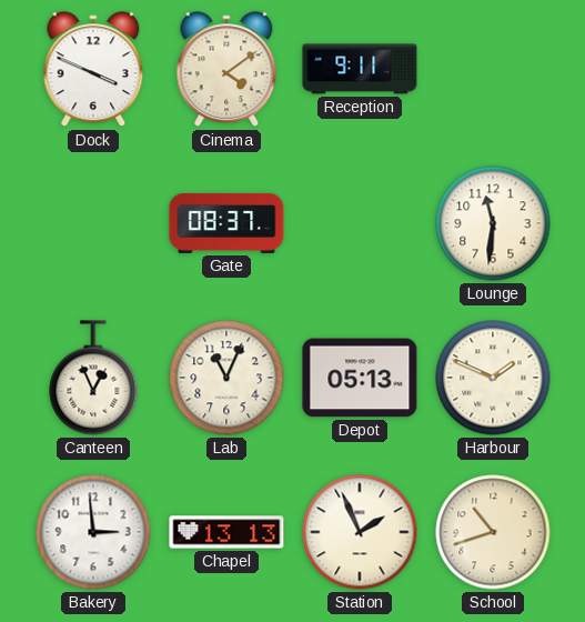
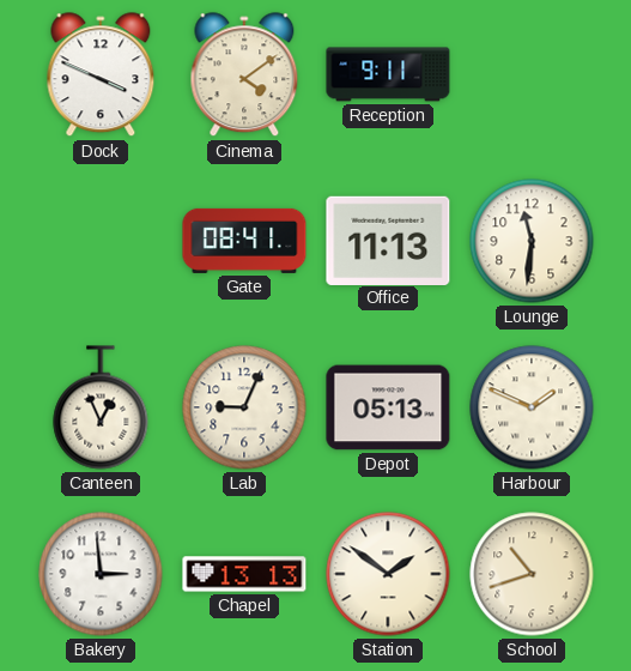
Gate: 08:37 -> 08:41
Office: none -> 11:13
Lab: 11:04 -> 9:04
Station: 1:56 -> 1:51
